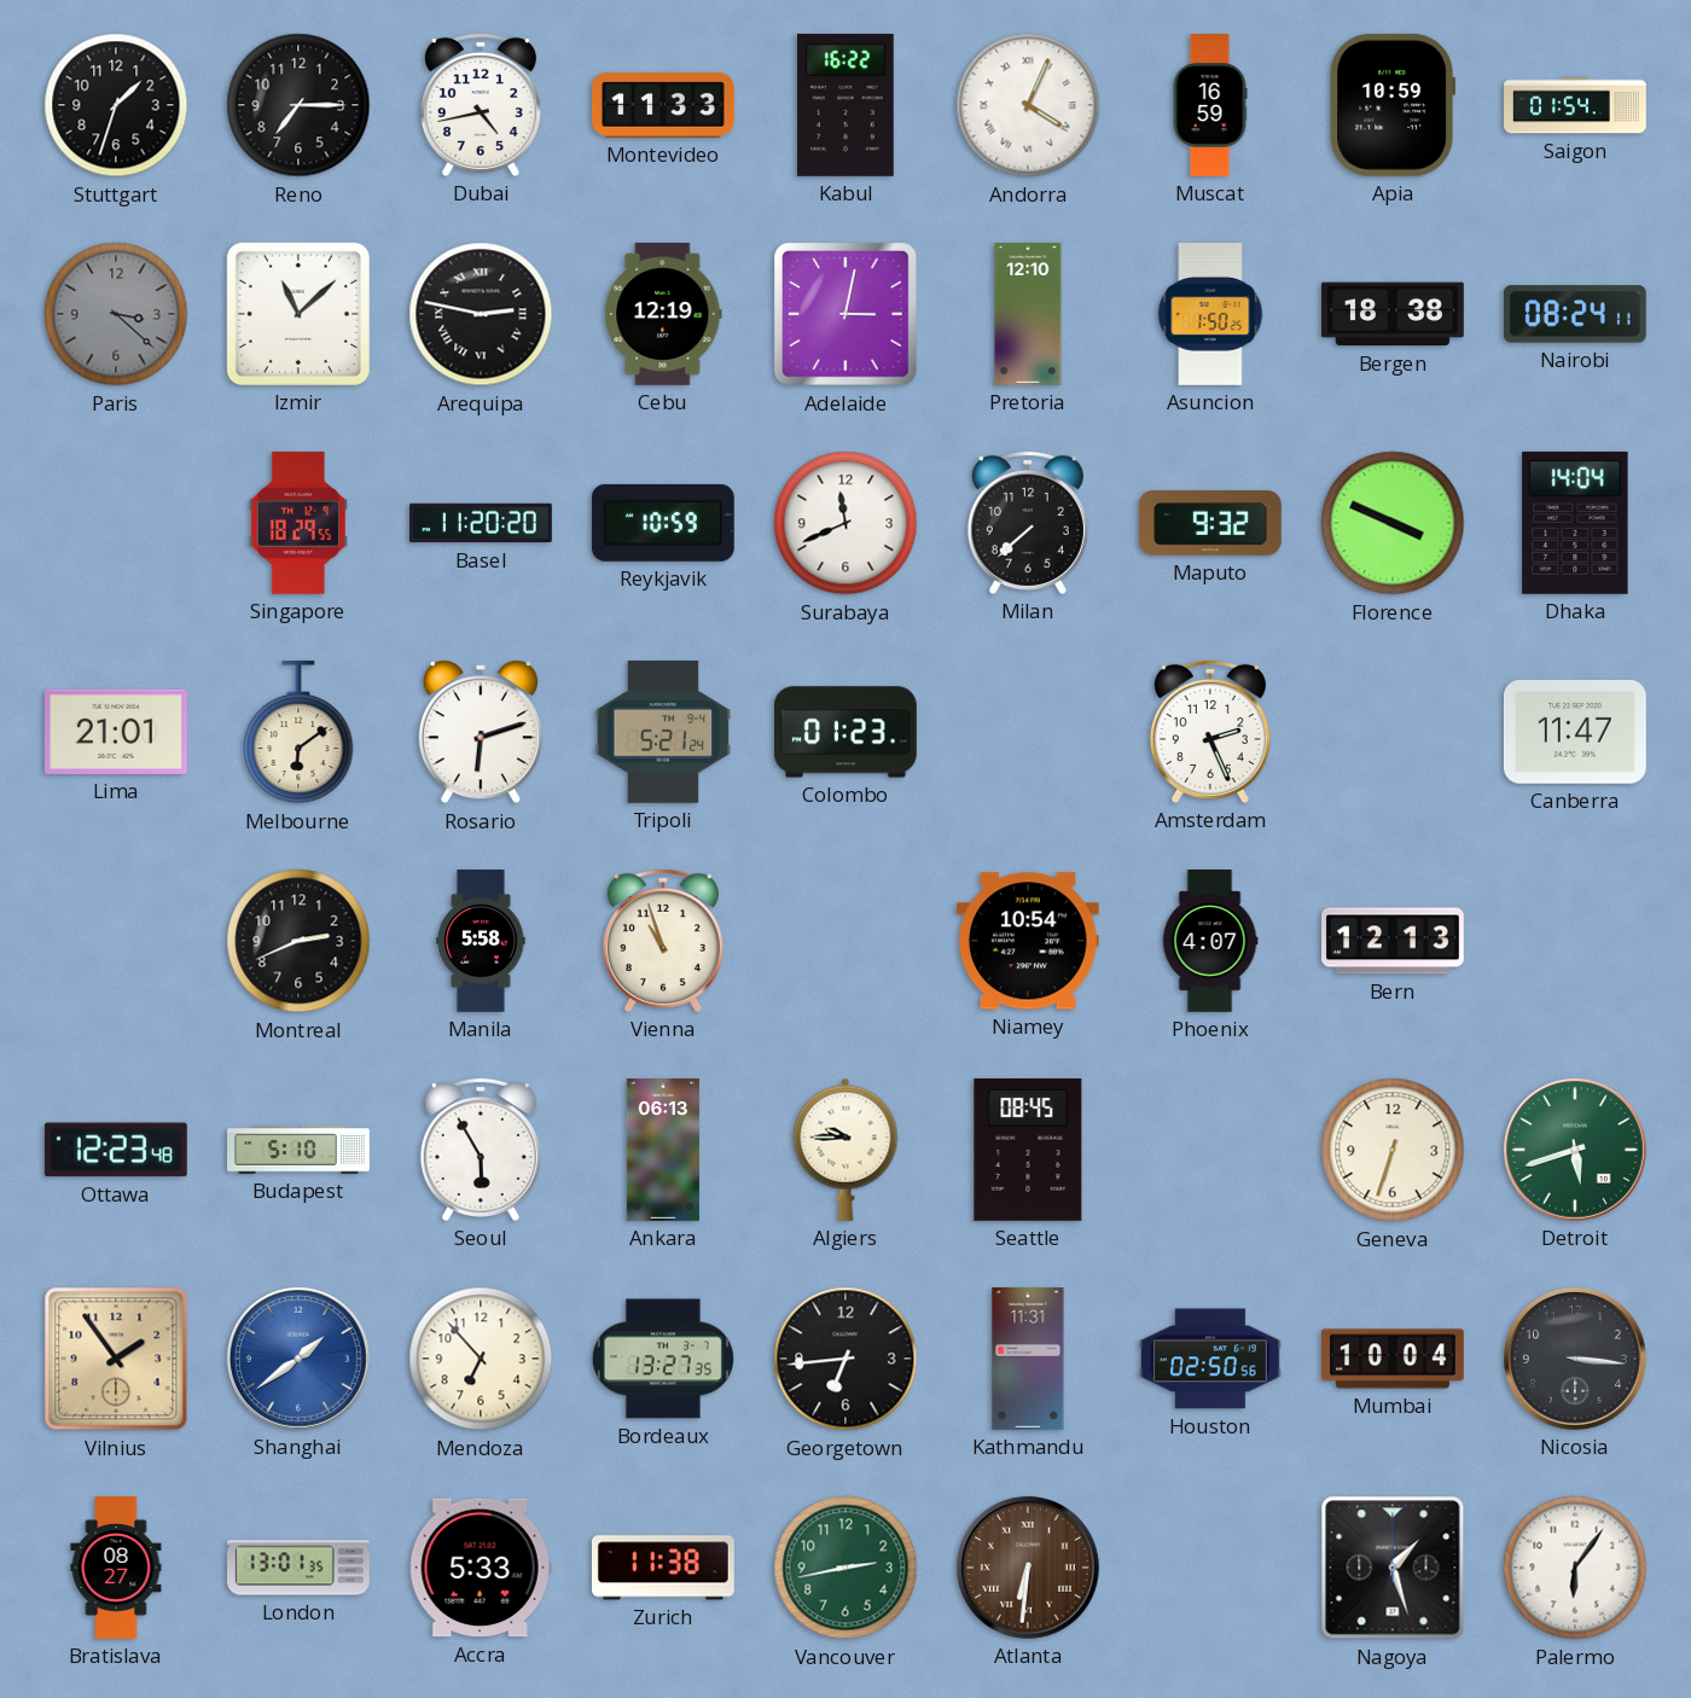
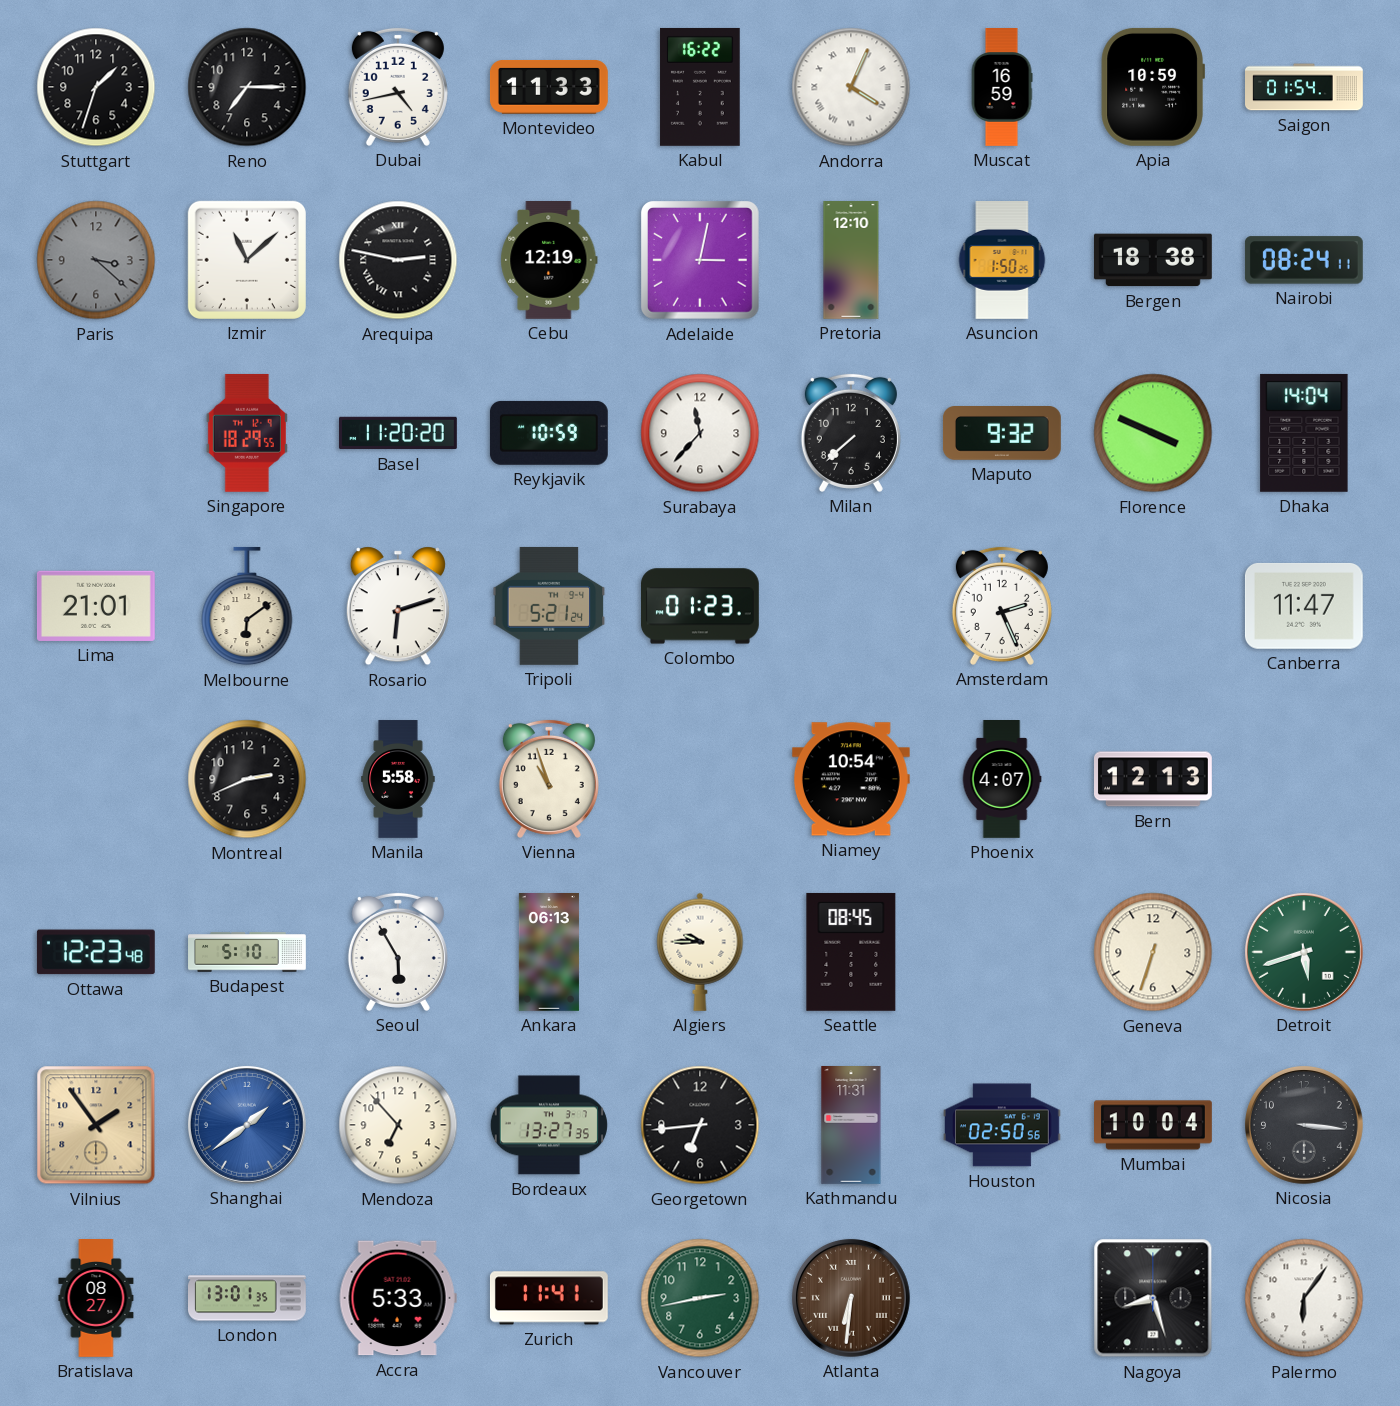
Surabaya: 11:41 -> 11:37
Zurich: 11:38 -> 11:41
Nagoya: 1:27 -> 8:27
